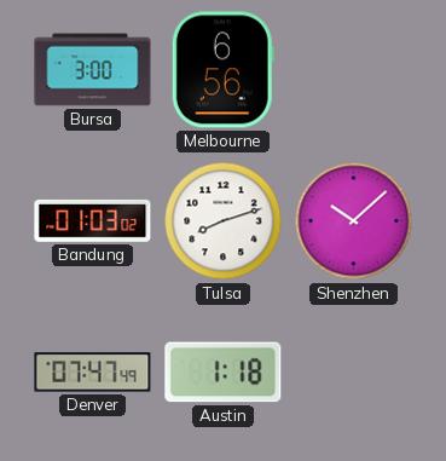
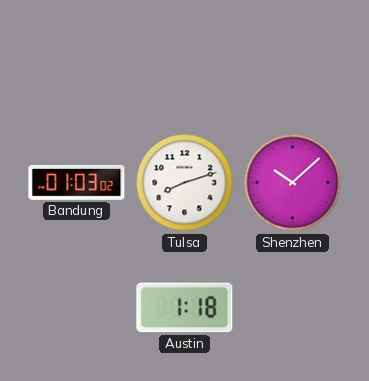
Bursa: 3:00 -> none
Melbourne: 6:56 -> none
Denver: 07:47 -> none
